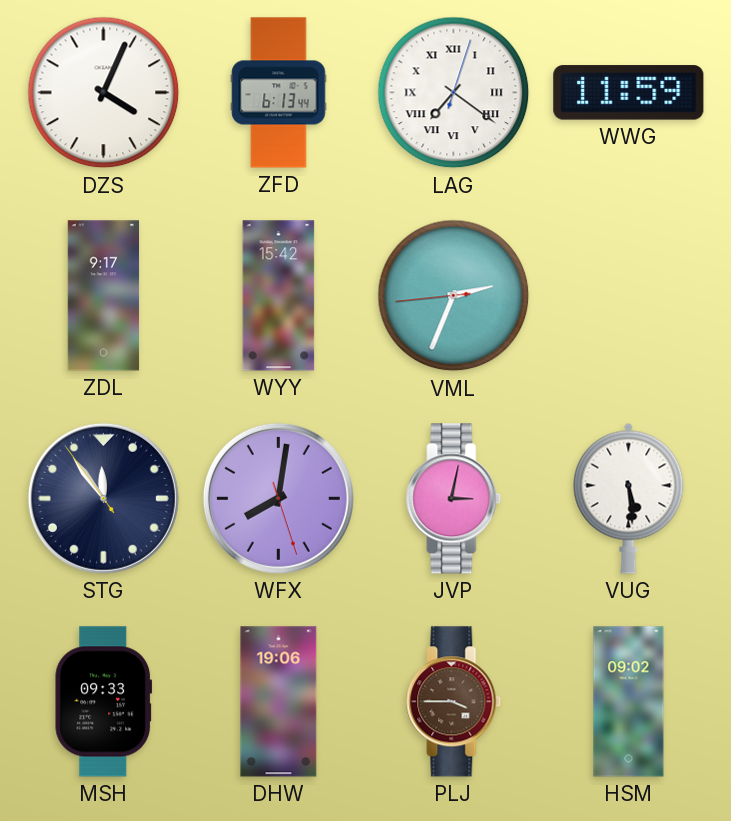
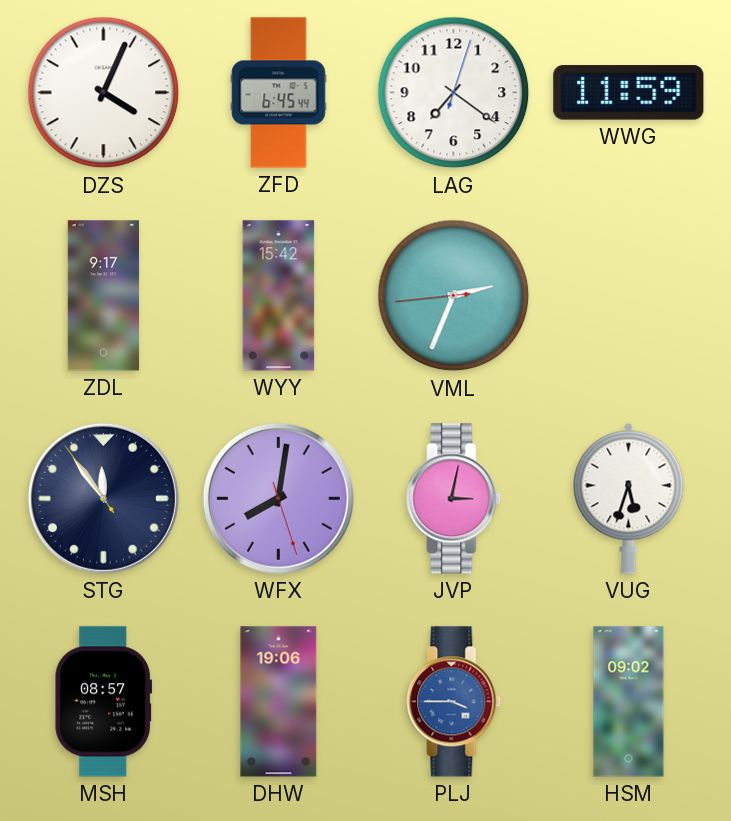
ZFD: 6:13 -> 6:45
LAG numerals: Roman -> Arabic
VUG: 5:29 -> 5:33
MSH: 09:33 -> 08:57
PLJ dial: brown -> blue
